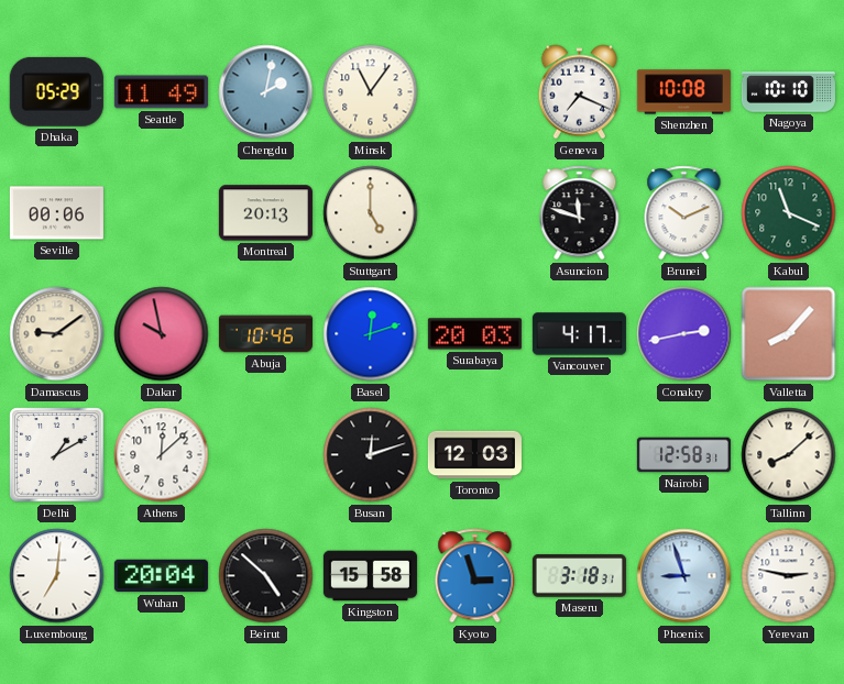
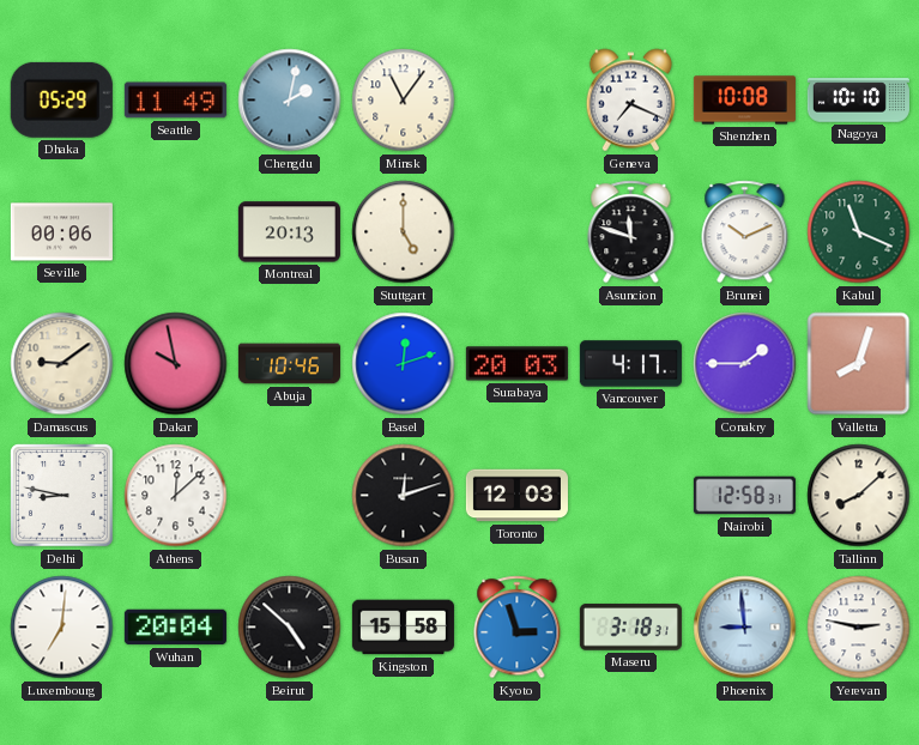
Conakry: 2:43 -> 1:45
Valletta: 8:07 -> 8:03
Delhi: 1:10 -> 8:47
Phoenix: 8:57 -> 8:59
